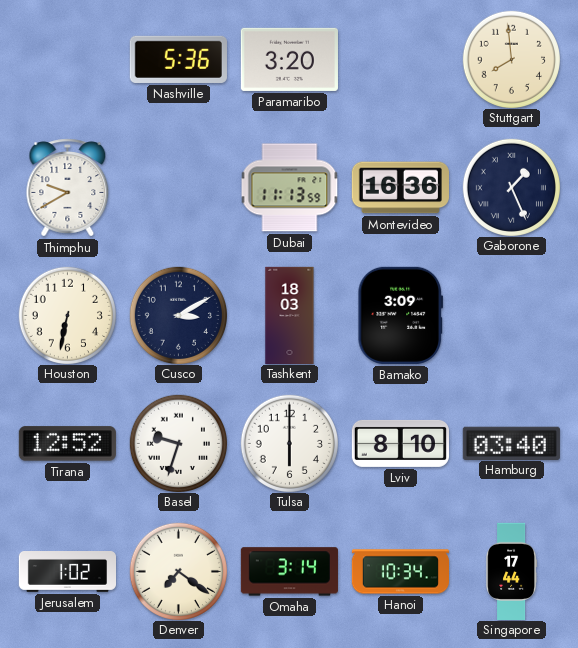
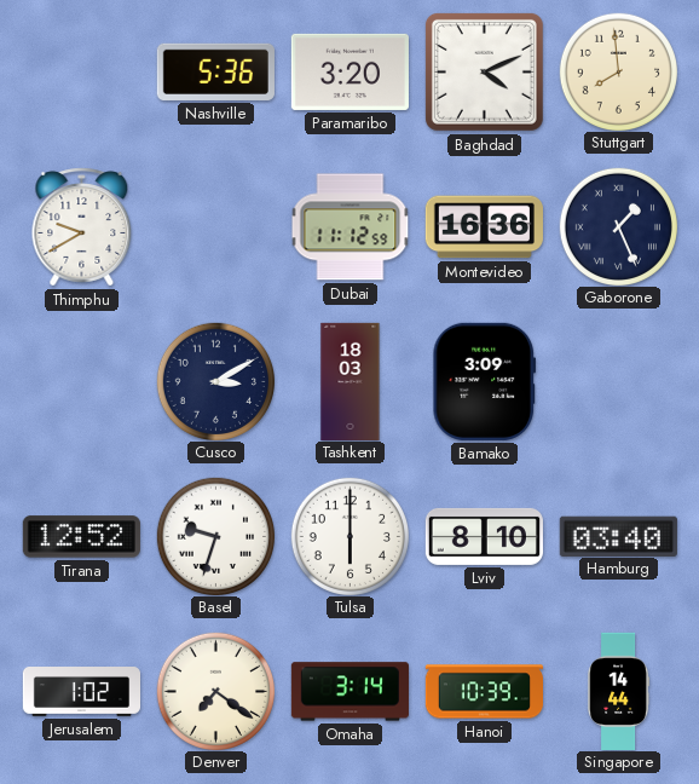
Baghdad: none -> 4:11
Dubai: 11:13 -> 11:12
Houston: 6:32 -> none
Hanoi: 10:34 -> 10:39
Singapore: 17:44 -> 14:44
